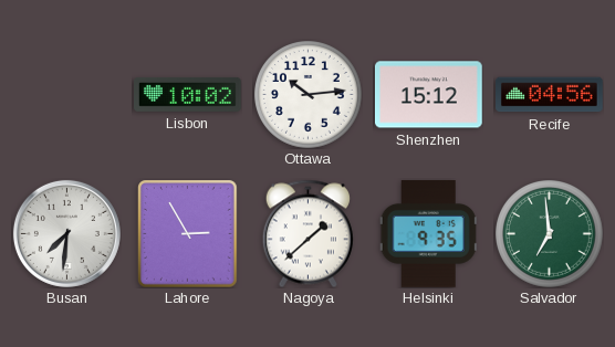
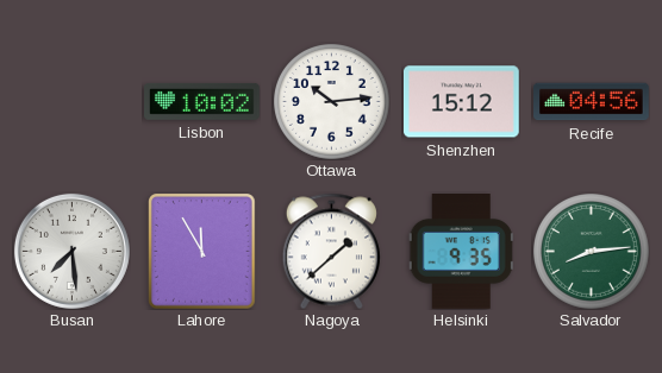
Busan: 7:31 -> 7:29
Lahore: 2:55 -> 11:55
Salvador: 6:59 -> 8:14
